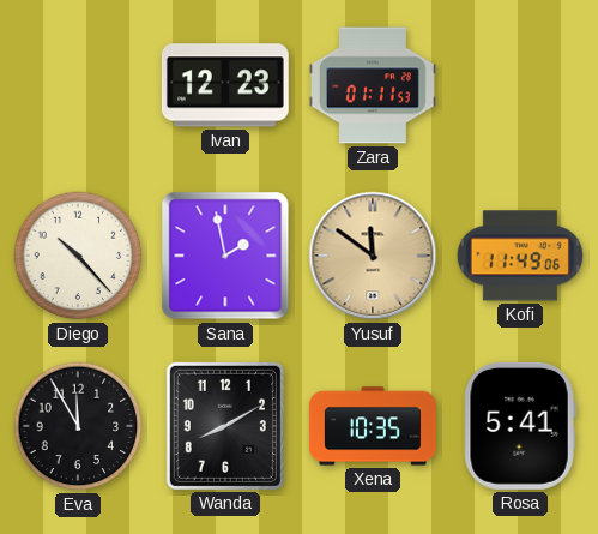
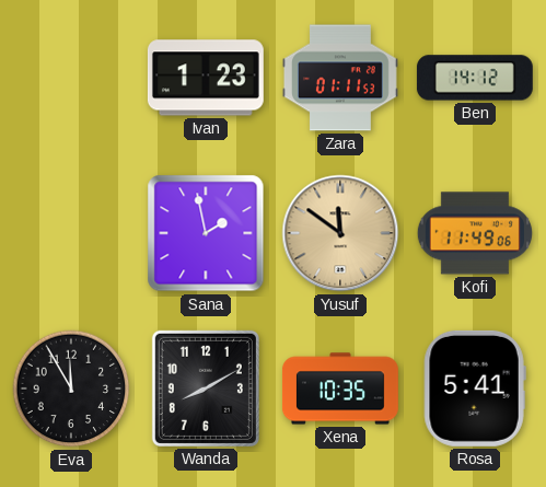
Ivan: 12:23 -> 1:23
Ben: none -> 14:12
Diego: 10:23 -> none
